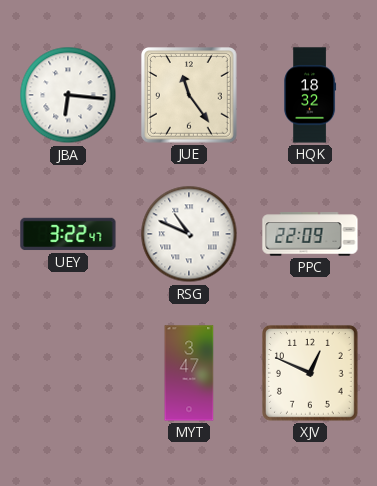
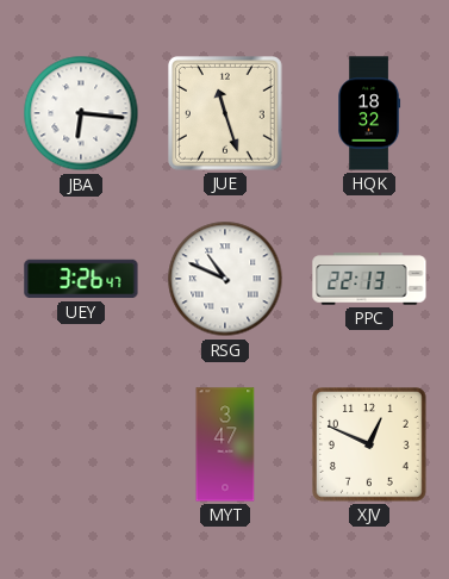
JUE: 11:24 -> 11:27
UEY: 3:22 -> 3:26
PPC: 22:09 -> 22:13
